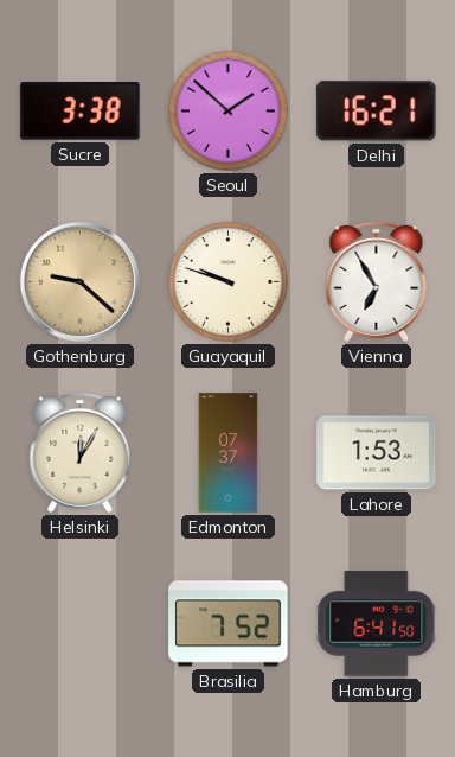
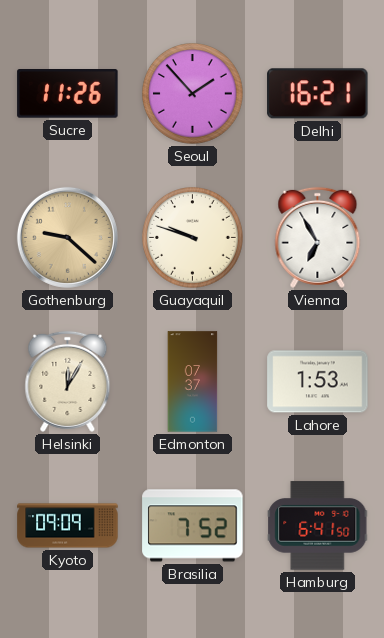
Sucre: 3:38 -> 11:26
Seoul: 1:52 -> 1:53
Kyoto: none -> 09:09
